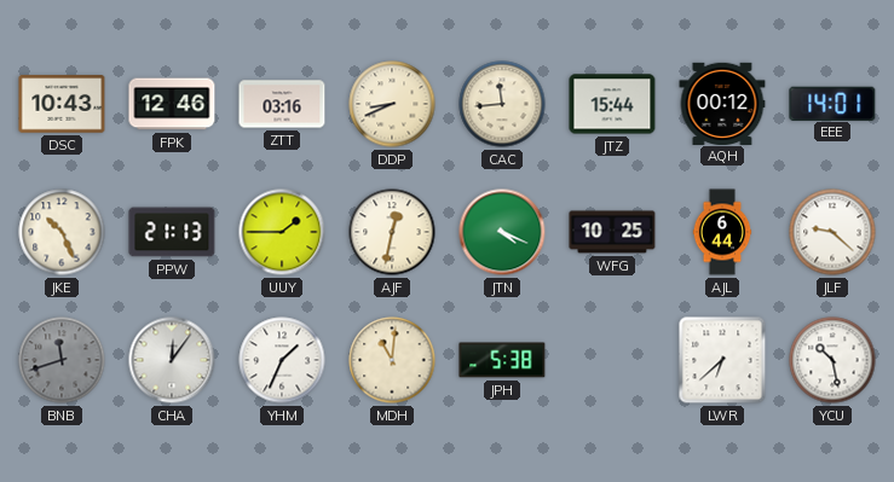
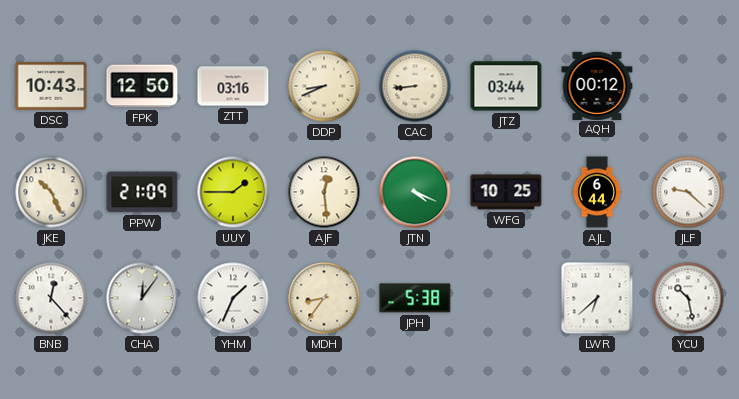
FPK: 12:46 -> 12:50
CAC: 11:44 -> 8:44
JTZ: 15:44 -> 03:44
EEE: 14:01 -> none
PPW: 21:13 -> 21:09
AJF: 12:32 -> 12:29
BNB: 11:42 -> 12:23
BNB dial: grey -> white
MDH: 11:01 -> 8:36
